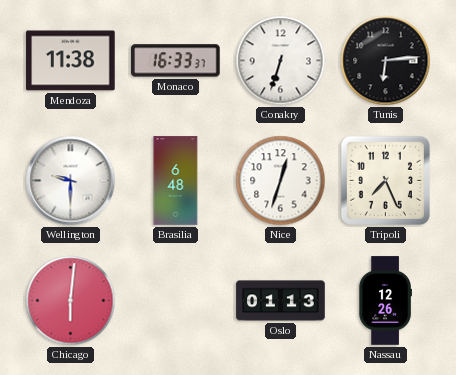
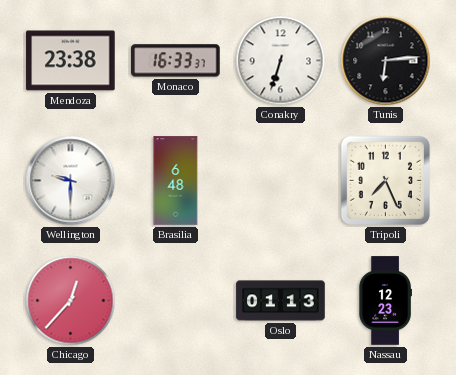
Mendoza: 11:38 -> 23:38
Nice: 12:33 -> none
Chicago: 6:01 -> 12:37
Nassau: 12:26 -> 12:23
